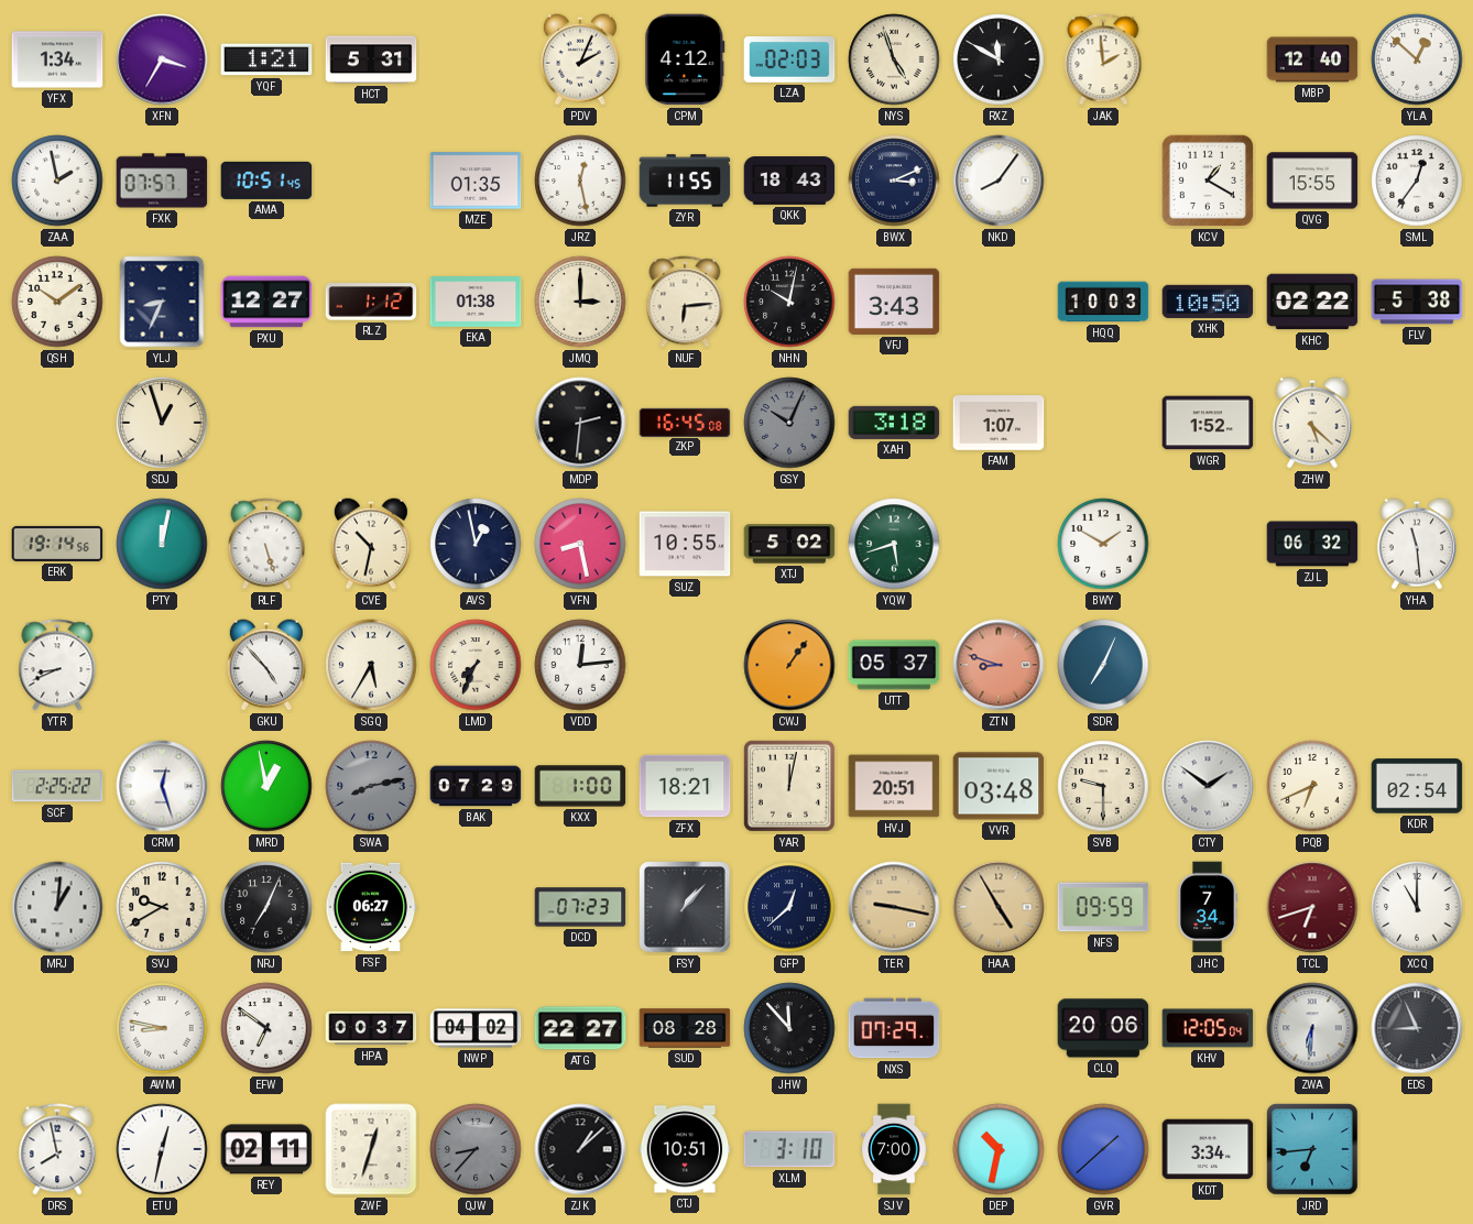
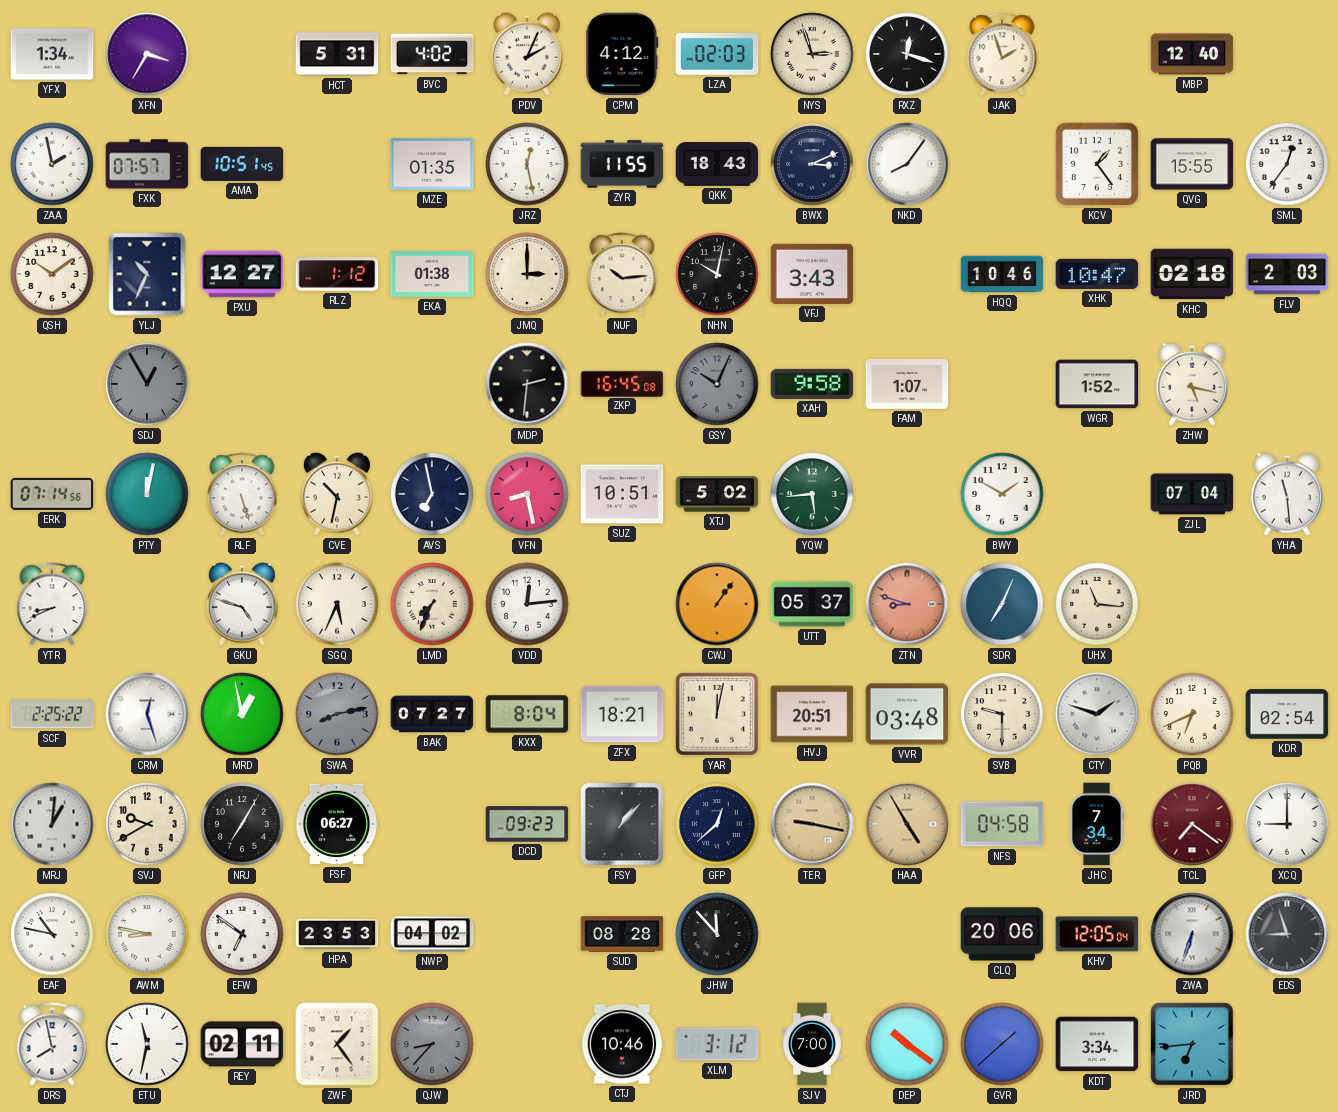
YQF: 1:21 -> none
BVC: none -> 4:02
NYS: 4:57 -> 2:57
RXZ: 11:50 -> 12:18
JAK: 1:59 -> 1:57
YLA: 12:52 -> none
KCV: 1:20 -> 1:24
YLJ: 8:34 -> 10:34
NUF: 6:14 -> 10:14
HQQ: 10:03 -> 10:46
XHK: 10:50 -> 10:47
KHC: 02:22 -> 02:18
FLV: 5:38 -> 2:03
SDJ: 12:57 -> 12:55
SDJ dial: cream -> grey
XAH: 3:18 -> 9:58
ZHW: 5:22 -> 5:17
ERK: 19:14 -> 07:14
AVS: 12:58 -> 6:58
SUZ: 10:55 -> 10:51
YQW: 5:42 -> 5:44
ZJL: 06:32 -> 07:04
GKU: 4:53 -> 4:48
SGQ: 5:35 -> 5:34
UHX: none -> 11:16
BAK: 07:29 -> 07:27
KXX: 1:00 -> 8:04
CTY: 1:51 -> 1:48
NRJ: 7:04 -> 7:05
DCD: 07:23 -> 09:23
NFS: 09:59 -> 04:58
TCL: 6:42 -> 7:21
XCQ: 11:00 -> 9:00
EAF: none -> 10:47
HPA: 00:37 -> 23:53
ATG: 22:27 -> none
NXS: 07:29 -> none
ZWA: 6:31 -> 6:33
EDS: 8:56 -> 8:57
ETU: 12:32 -> 11:32
ZWF: 12:33 -> 1:24
ZJK: 1:08 -> none
CTJ: 10:51 -> 10:46
XLM: 3:10 -> 3:12
DEP: 10:32 -> 10:21
